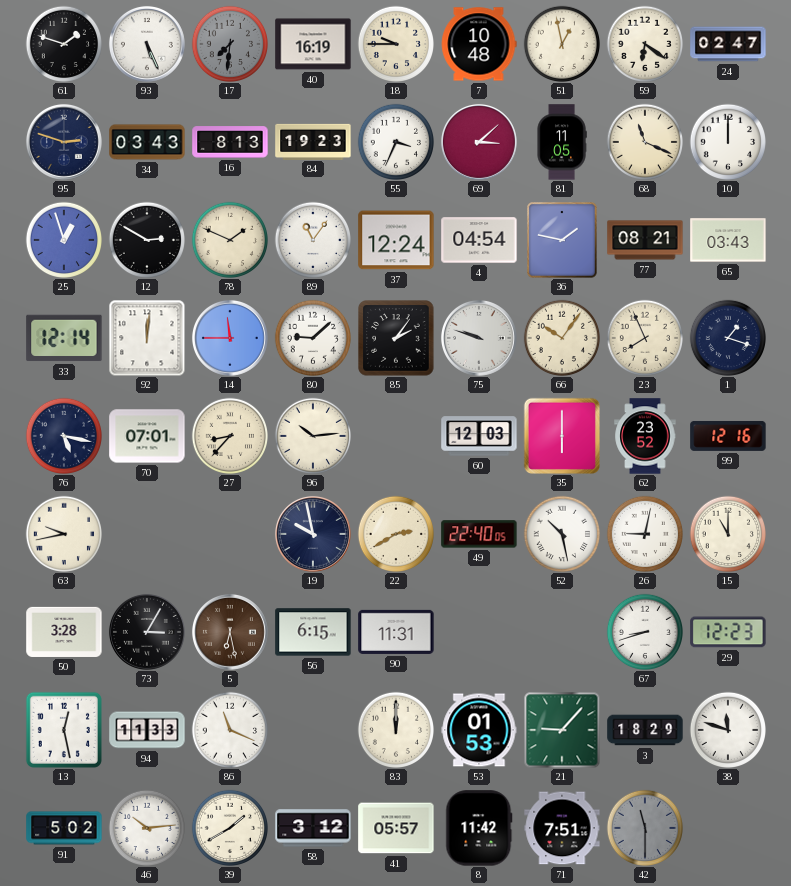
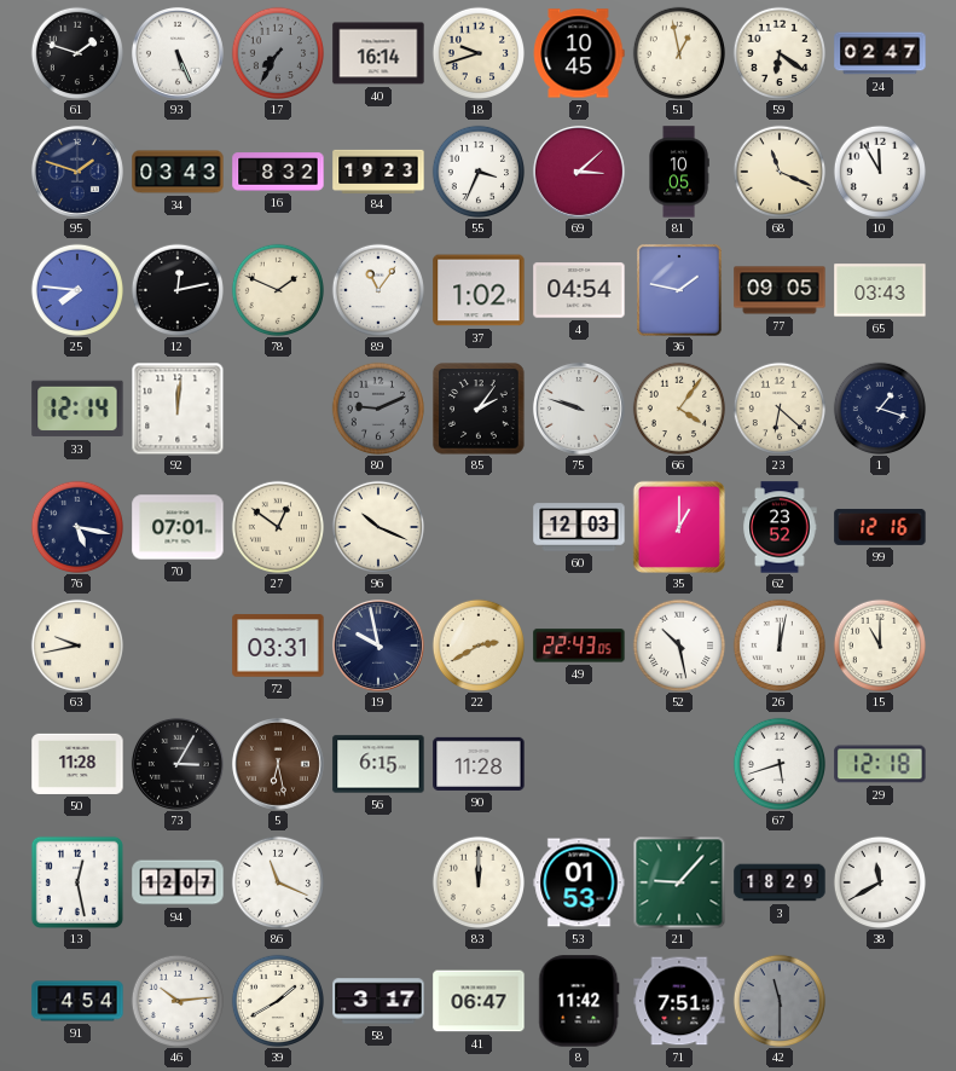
17: 7:31 -> 7:35
40: 16:19 -> 16:14
18: 9:45 -> 9:42
7: 10:48 -> 10:45
95: 2:48 -> 1:48
16: 8:13 -> 8:32
81: 11:05 -> 10:05
10: 12:00 -> 11:55
25: 12:57 -> 7:46
12: 2:50 -> 12:13
37: 12:24 -> 1:02
77: 08:21 -> 09:05
14: 11:45 -> none
80: 9:08 -> 9:11
80 dial: white -> grey
66: 10:06 -> 4:06
23: 7:56 -> 6:22
27: 8:37 -> 12:51
96: 10:14 -> 10:19
35: 6:00 -> 1:00
72: none -> 03:31
49: 22:40 -> 22:43
26: 9:02 -> 12:02
50: 3:28 -> 11:28
90: 11:31 -> 11:28
67: 8:42 -> 5:42
29: 12:23 -> 12:18
94: 11:33 -> 12:07
38: 11:48 -> 11:40
91: 5:02 -> 4:54
58: 3:12 -> 3:17
41: 05:57 -> 06:47
